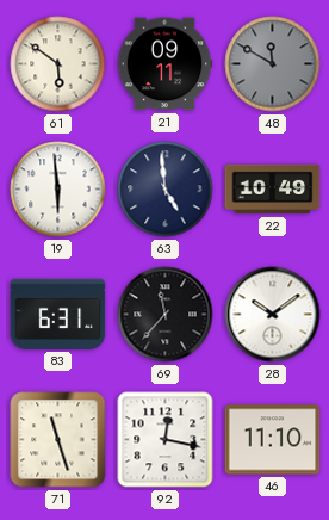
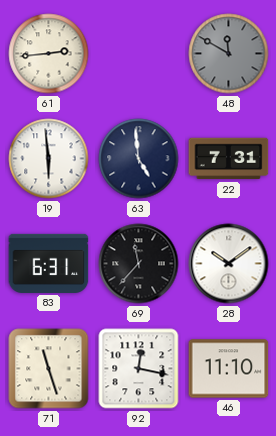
61: 5:51 -> 2:44
21: 09:11 -> none
22: 10:49 -> 7:31
